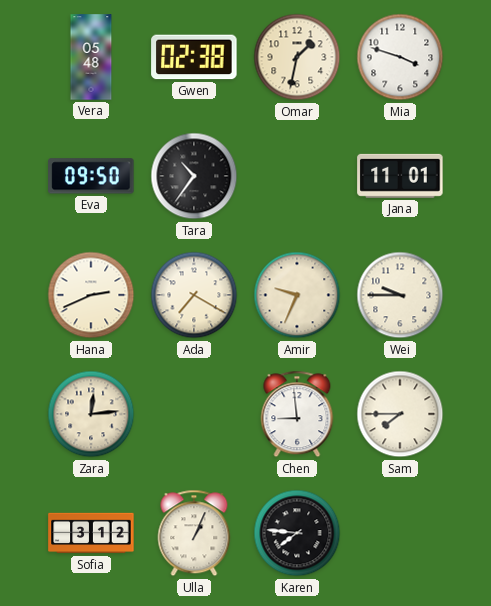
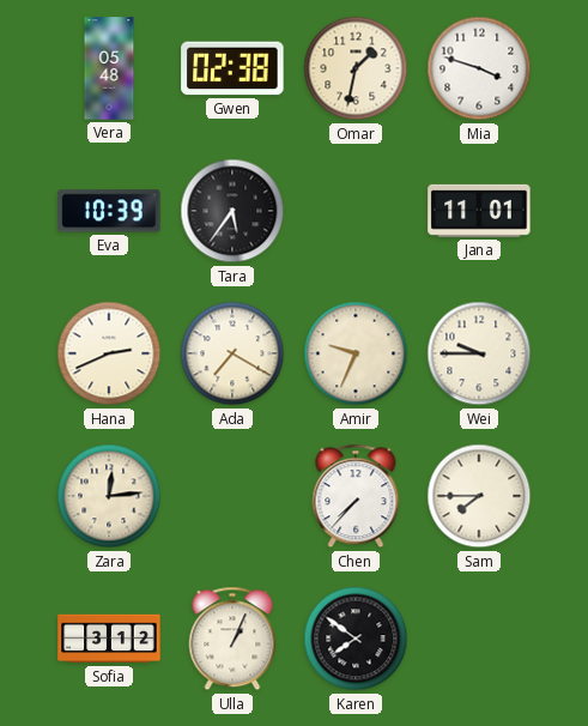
Eva: 09:50 -> 10:39
Tara: 10:36 -> 5:36
Chen: 8:59 -> 7:37
Karen: 7:46 -> 7:51
